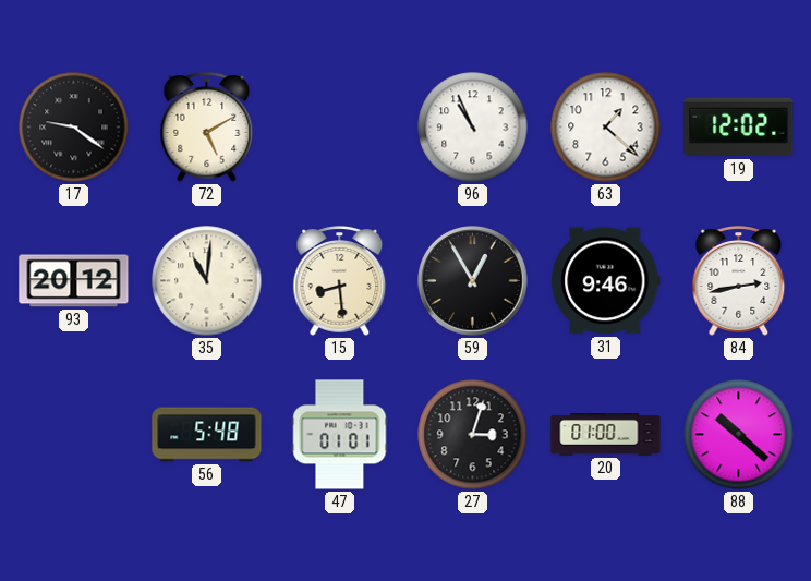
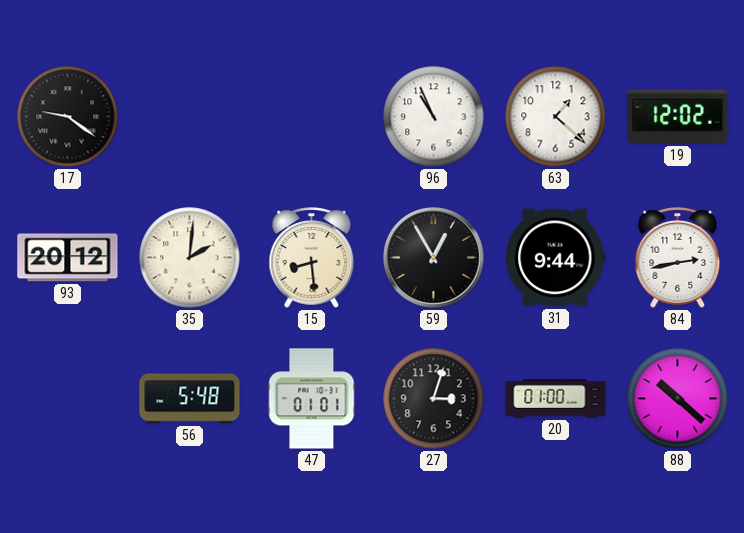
72: 5:10 -> none
35: 11:01 -> 2:01
31: 9:46 -> 9:44
